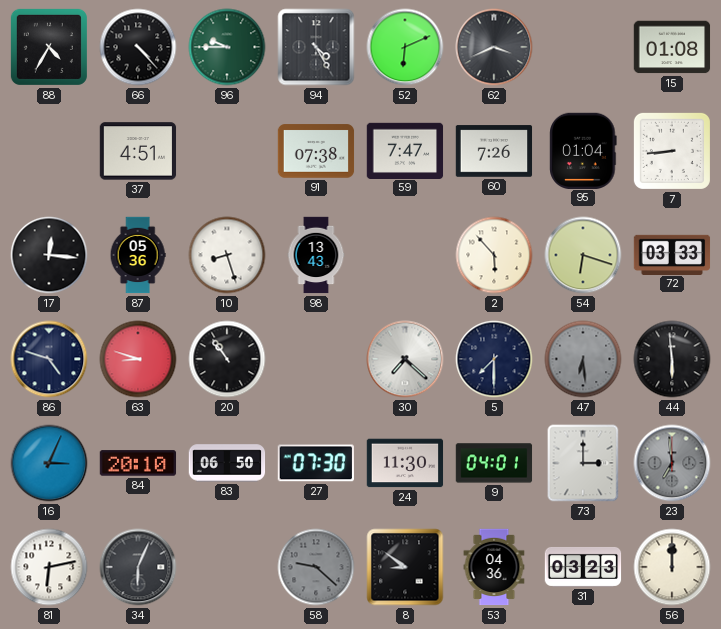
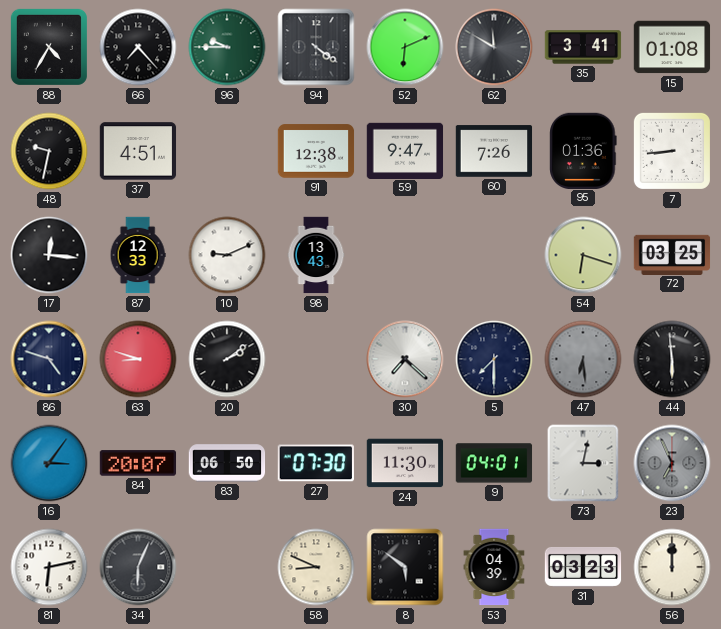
66: 4:23 -> 7:23
94: 4:25 -> 4:21
62: 3:41 -> 11:50
35: none -> 3:41
48: none -> 9:32
91: 07:38 -> 12:38
59: 7:47 -> 9:47
95: 01:04 -> 01:36
87: 05:36 -> 12:33
10: 8:27 -> 9:11
2: 5:53 -> none
72: 03:33 -> 03:25
20: 10:54 -> 2:09
16: 3:04 -> 3:06
84: 20:10 -> 20:07
73: 3:00 -> 3:02
23: 6:59 -> 6:56
58: 9:22 -> 8:49
58 dial: grey -> cream
8: 8:51 -> 5:51
53: 04:36 -> 04:39
